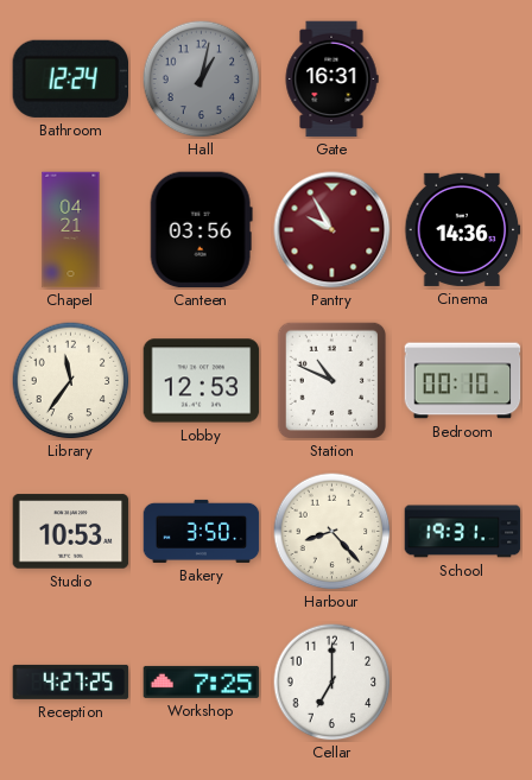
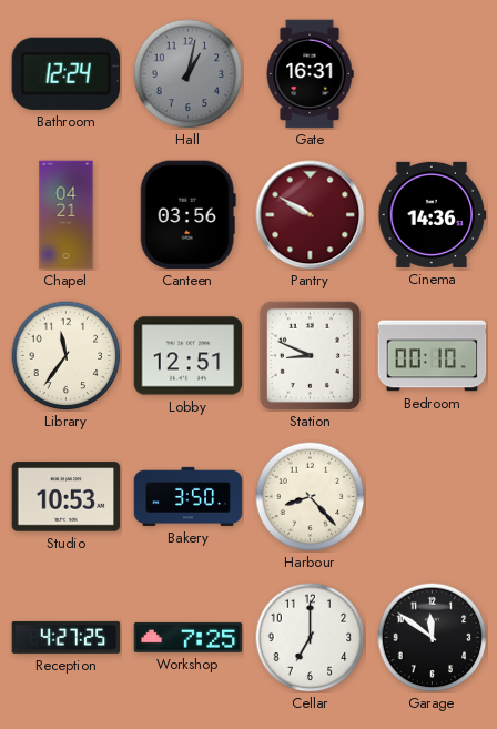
Pantry: 9:55 -> 9:50
Lobby: 12:53 -> 12:51
Station: 10:49 -> 8:49
School: 19:31 -> none
Garage: none -> 11:51
